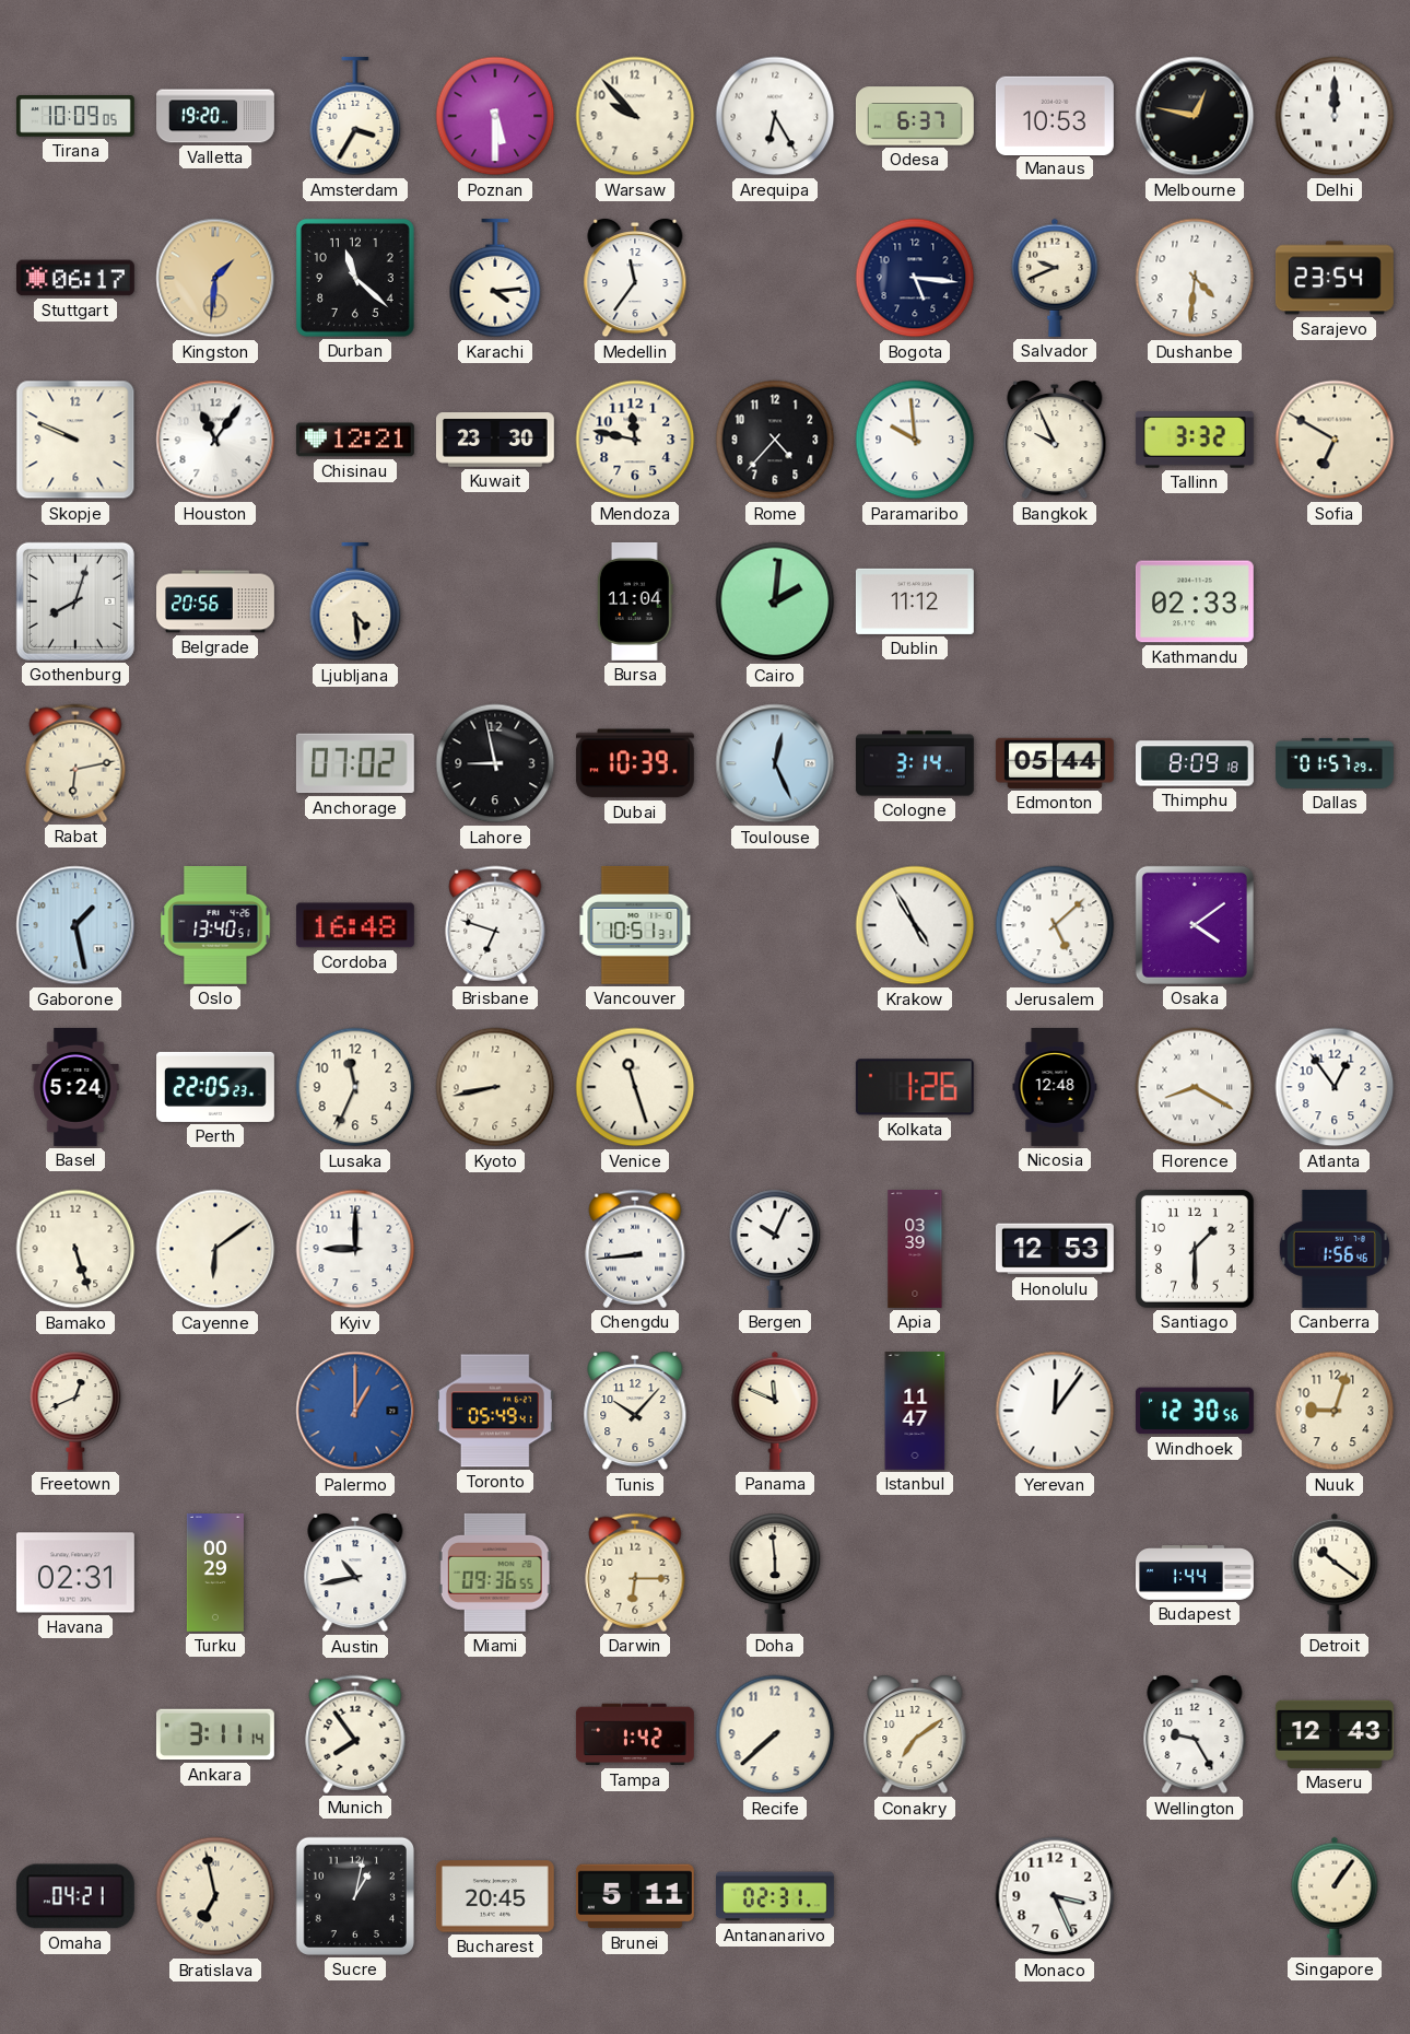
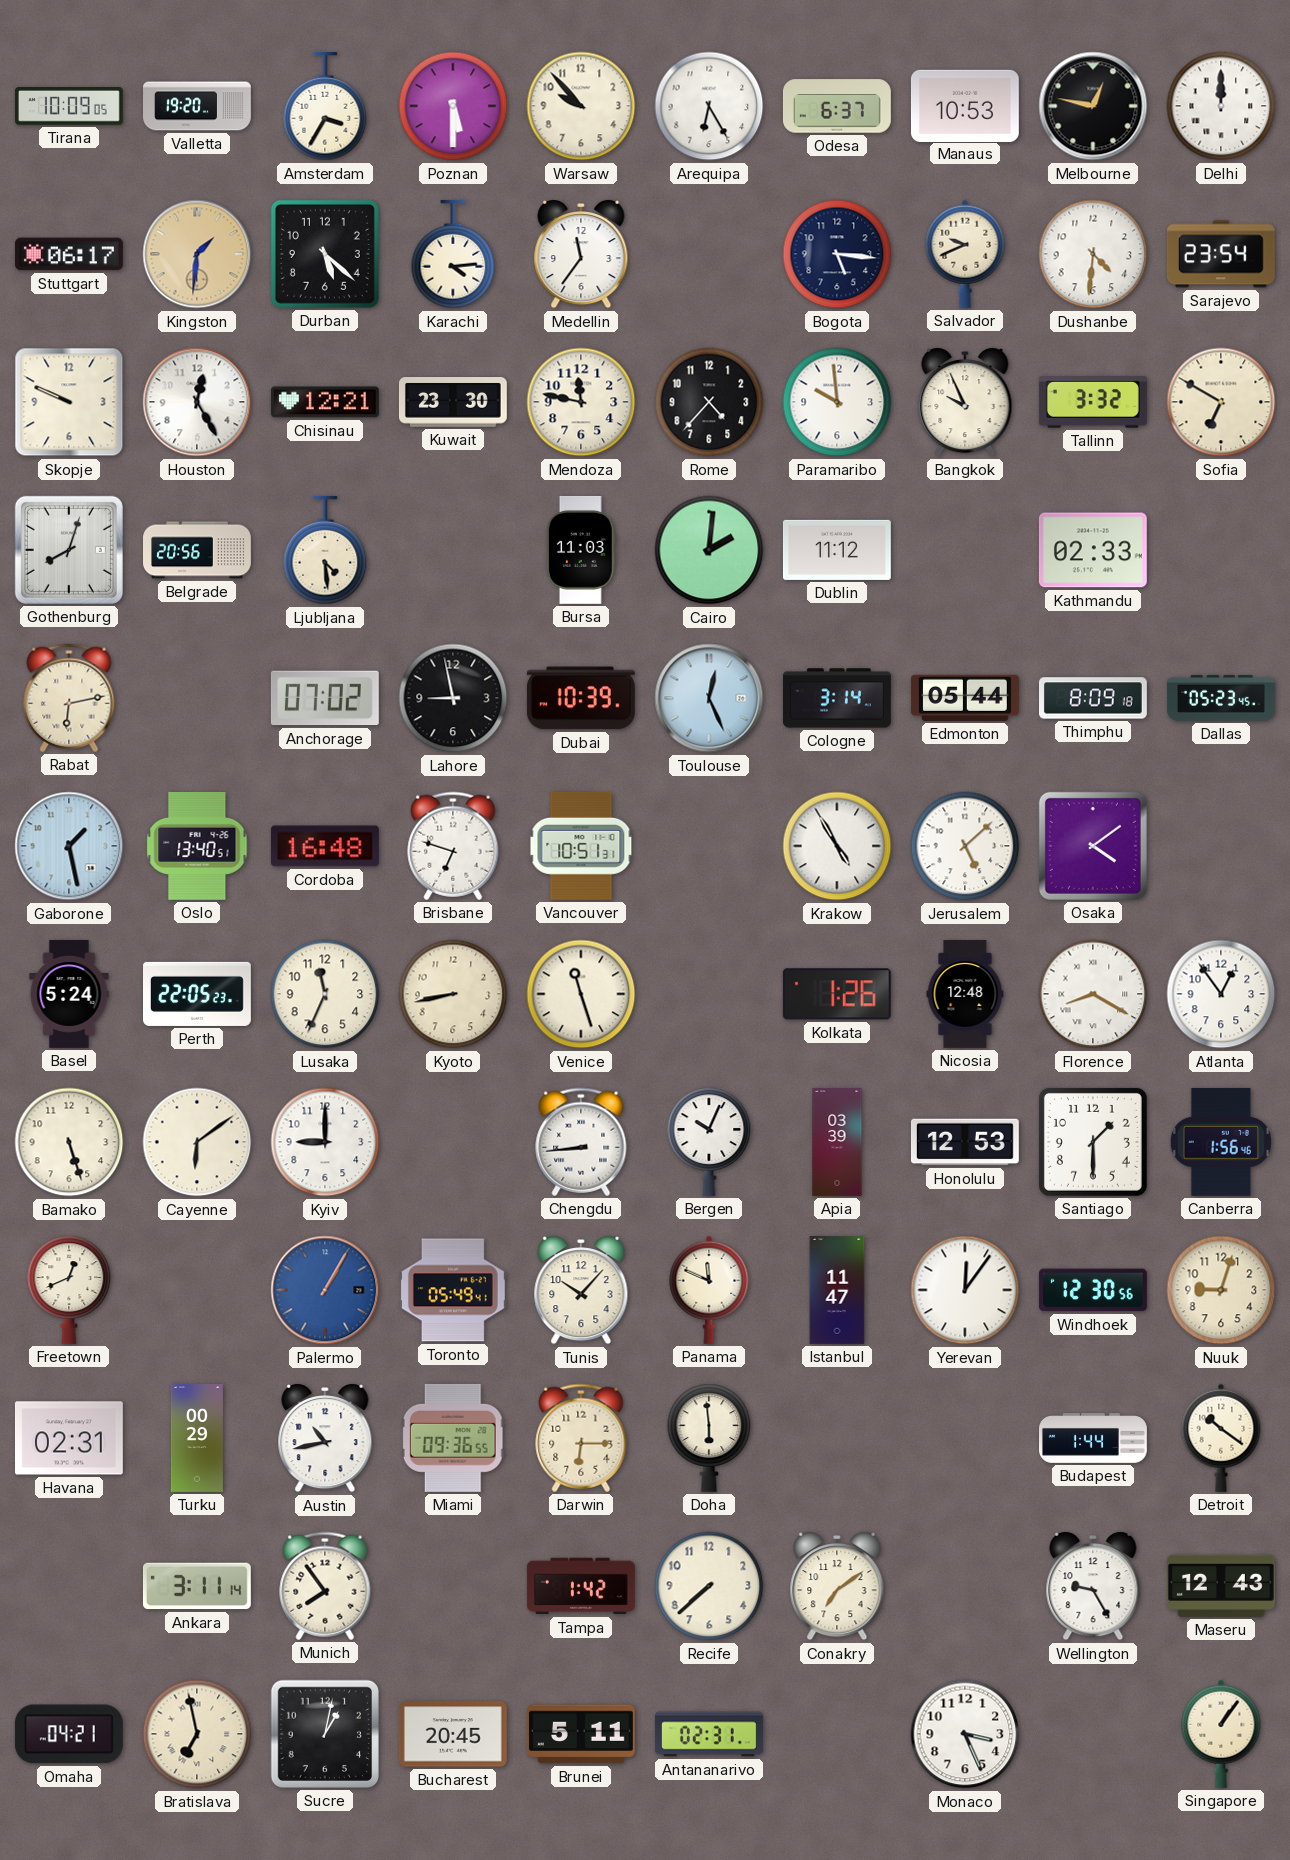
Durban: 11:22 -> 5:22
Houston: 11:06 -> 12:25
Bursa: 11:04 -> 11:03
Dallas: 01:57 -> 05:23
Palermo: 1:00 -> 1:05
